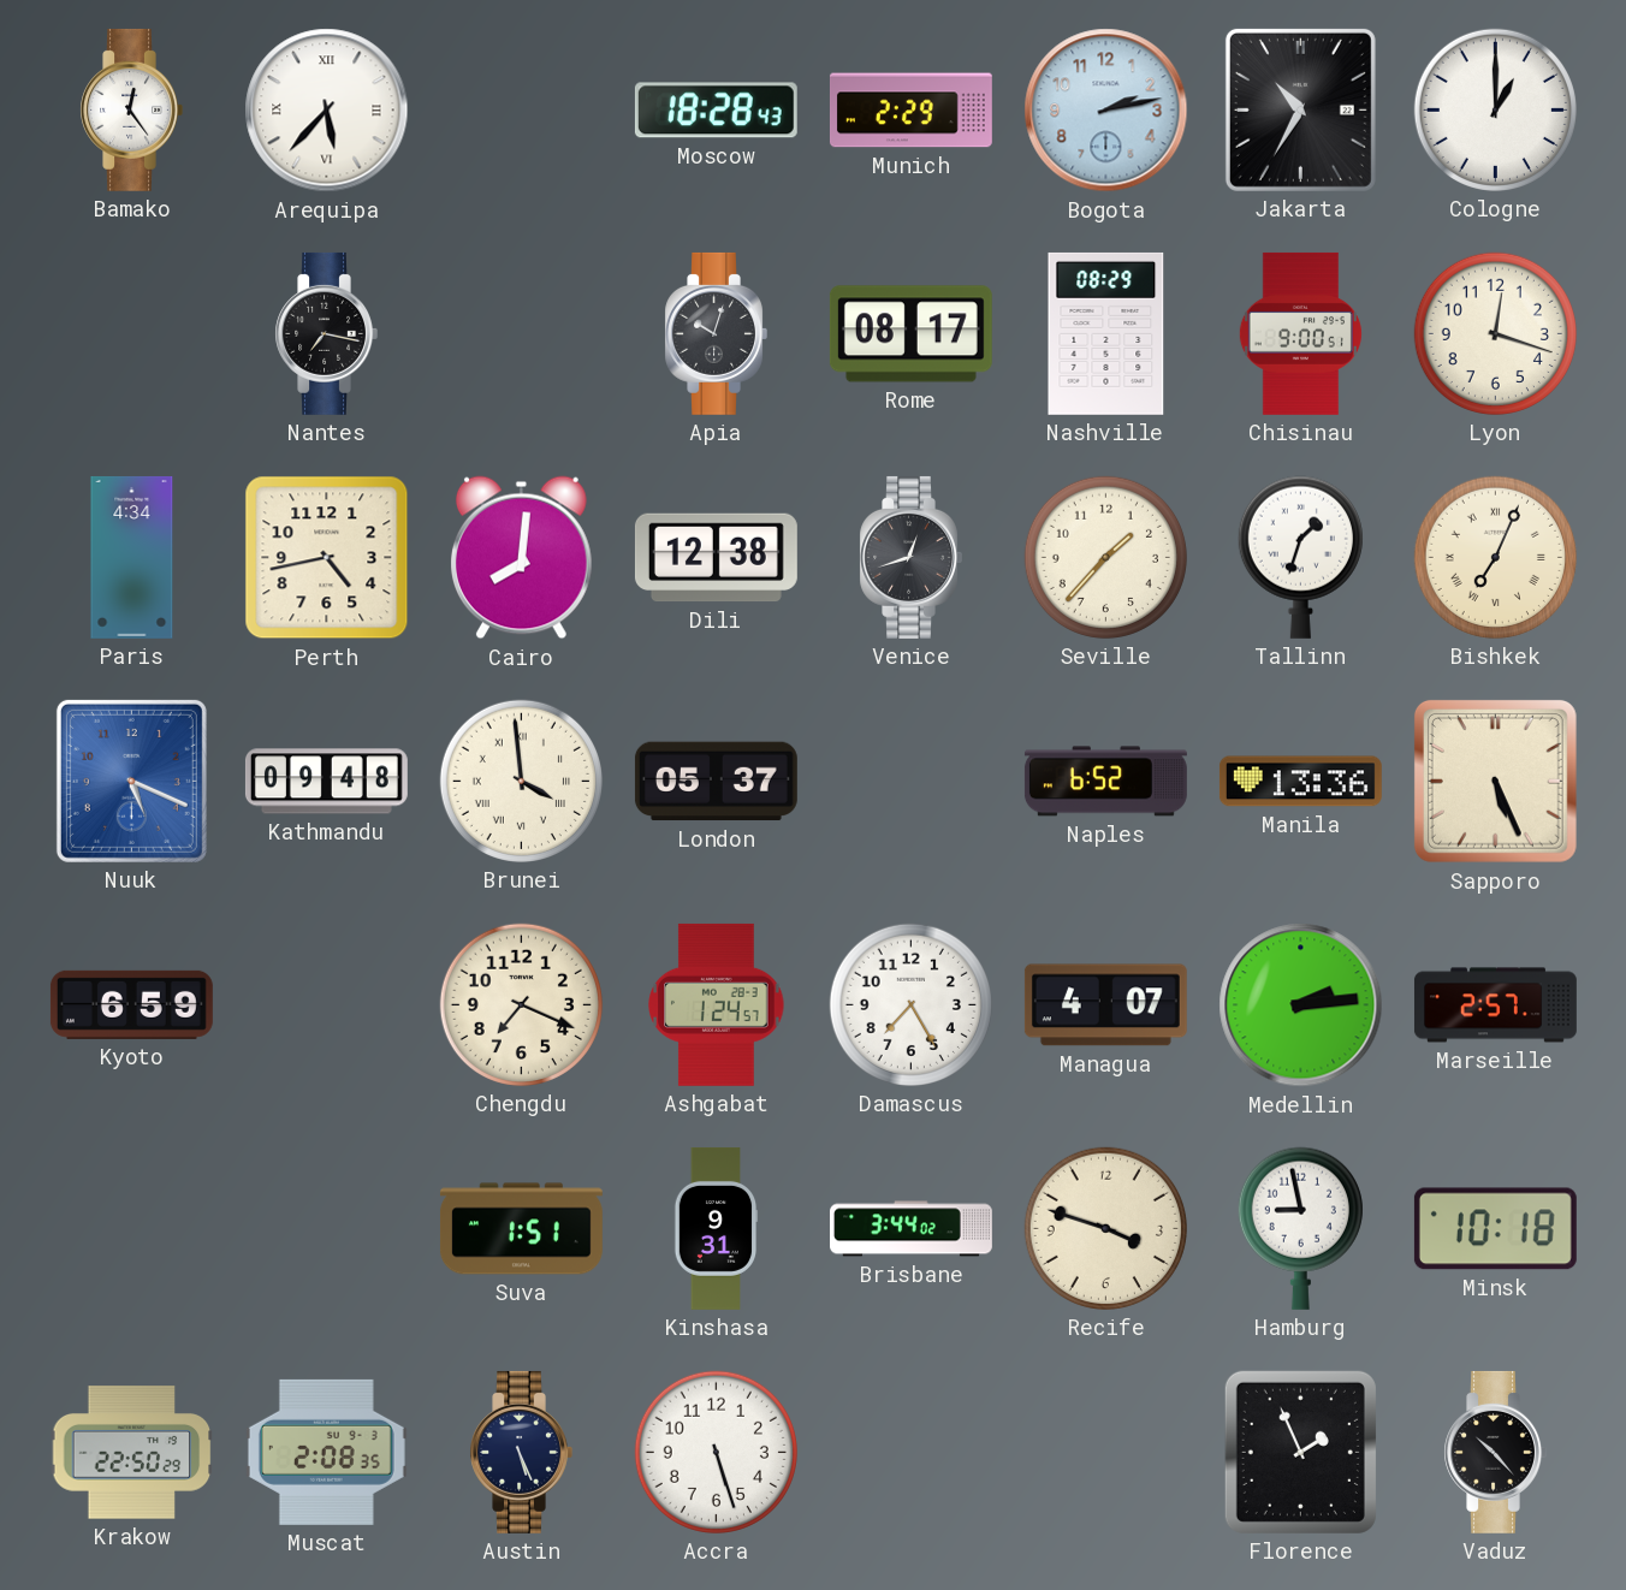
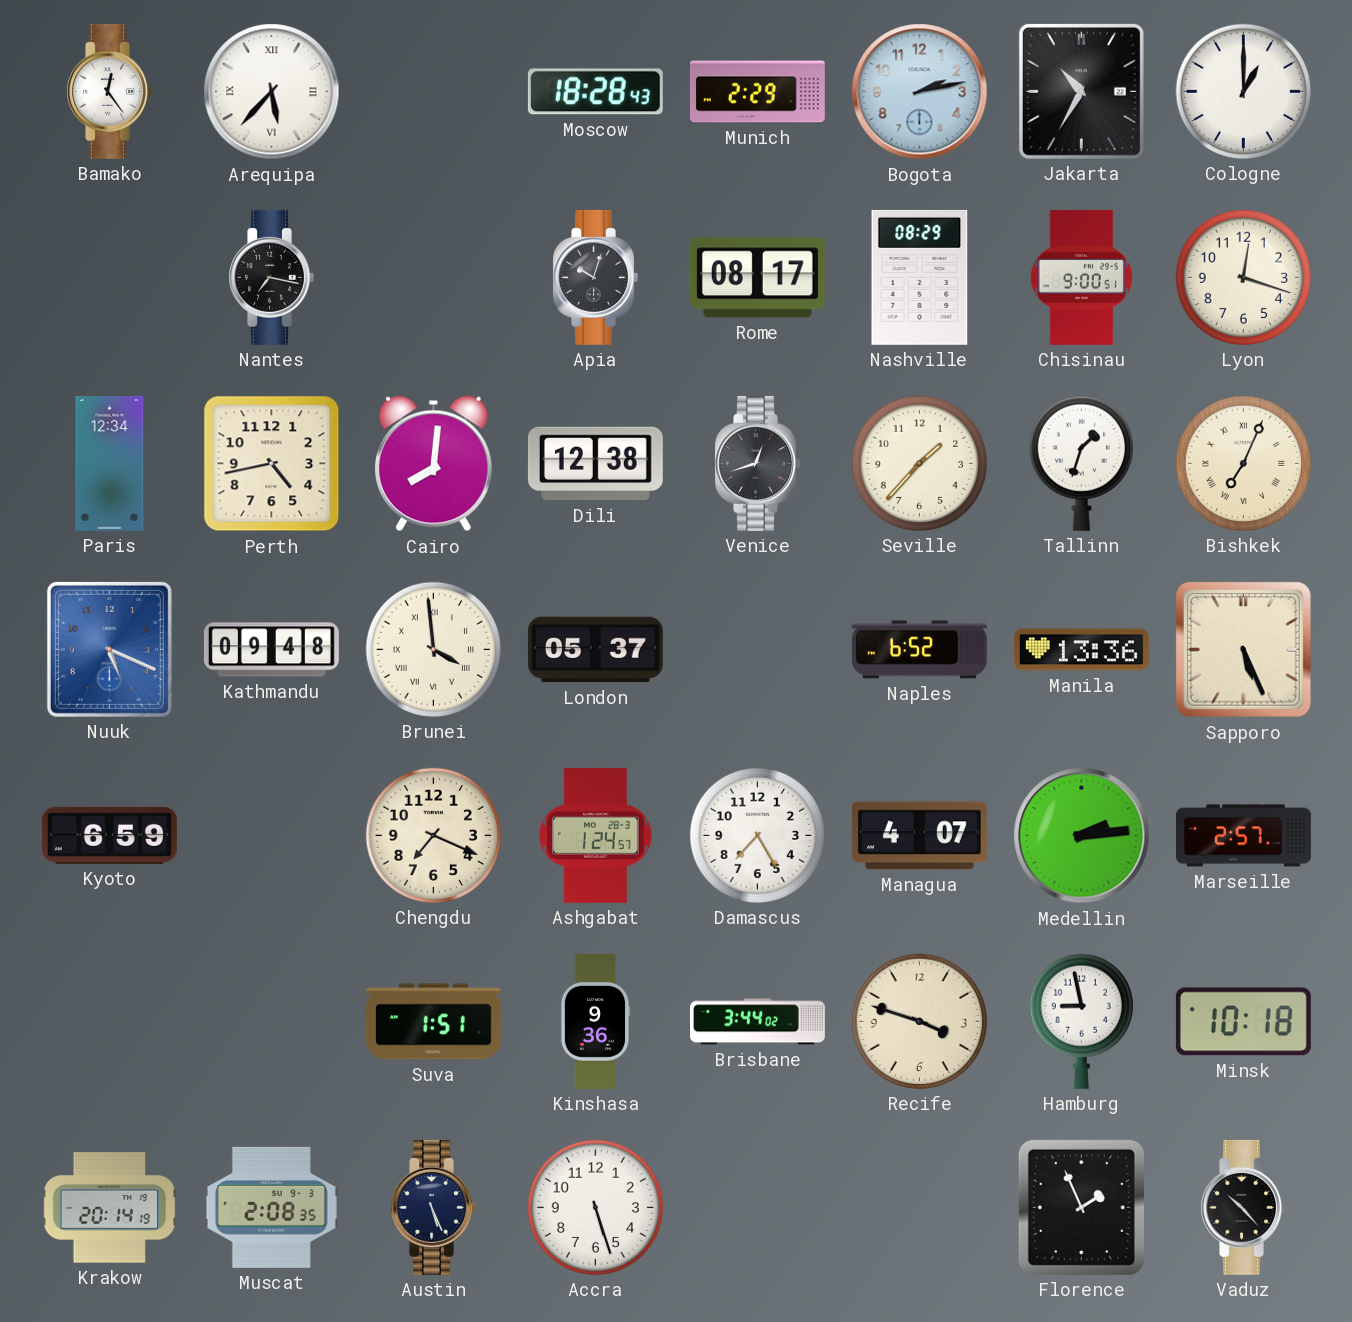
Paris: 4:34 -> 12:34
Kinshasa: 9:31 -> 9:36
Krakow: 22:50 -> 20:14
